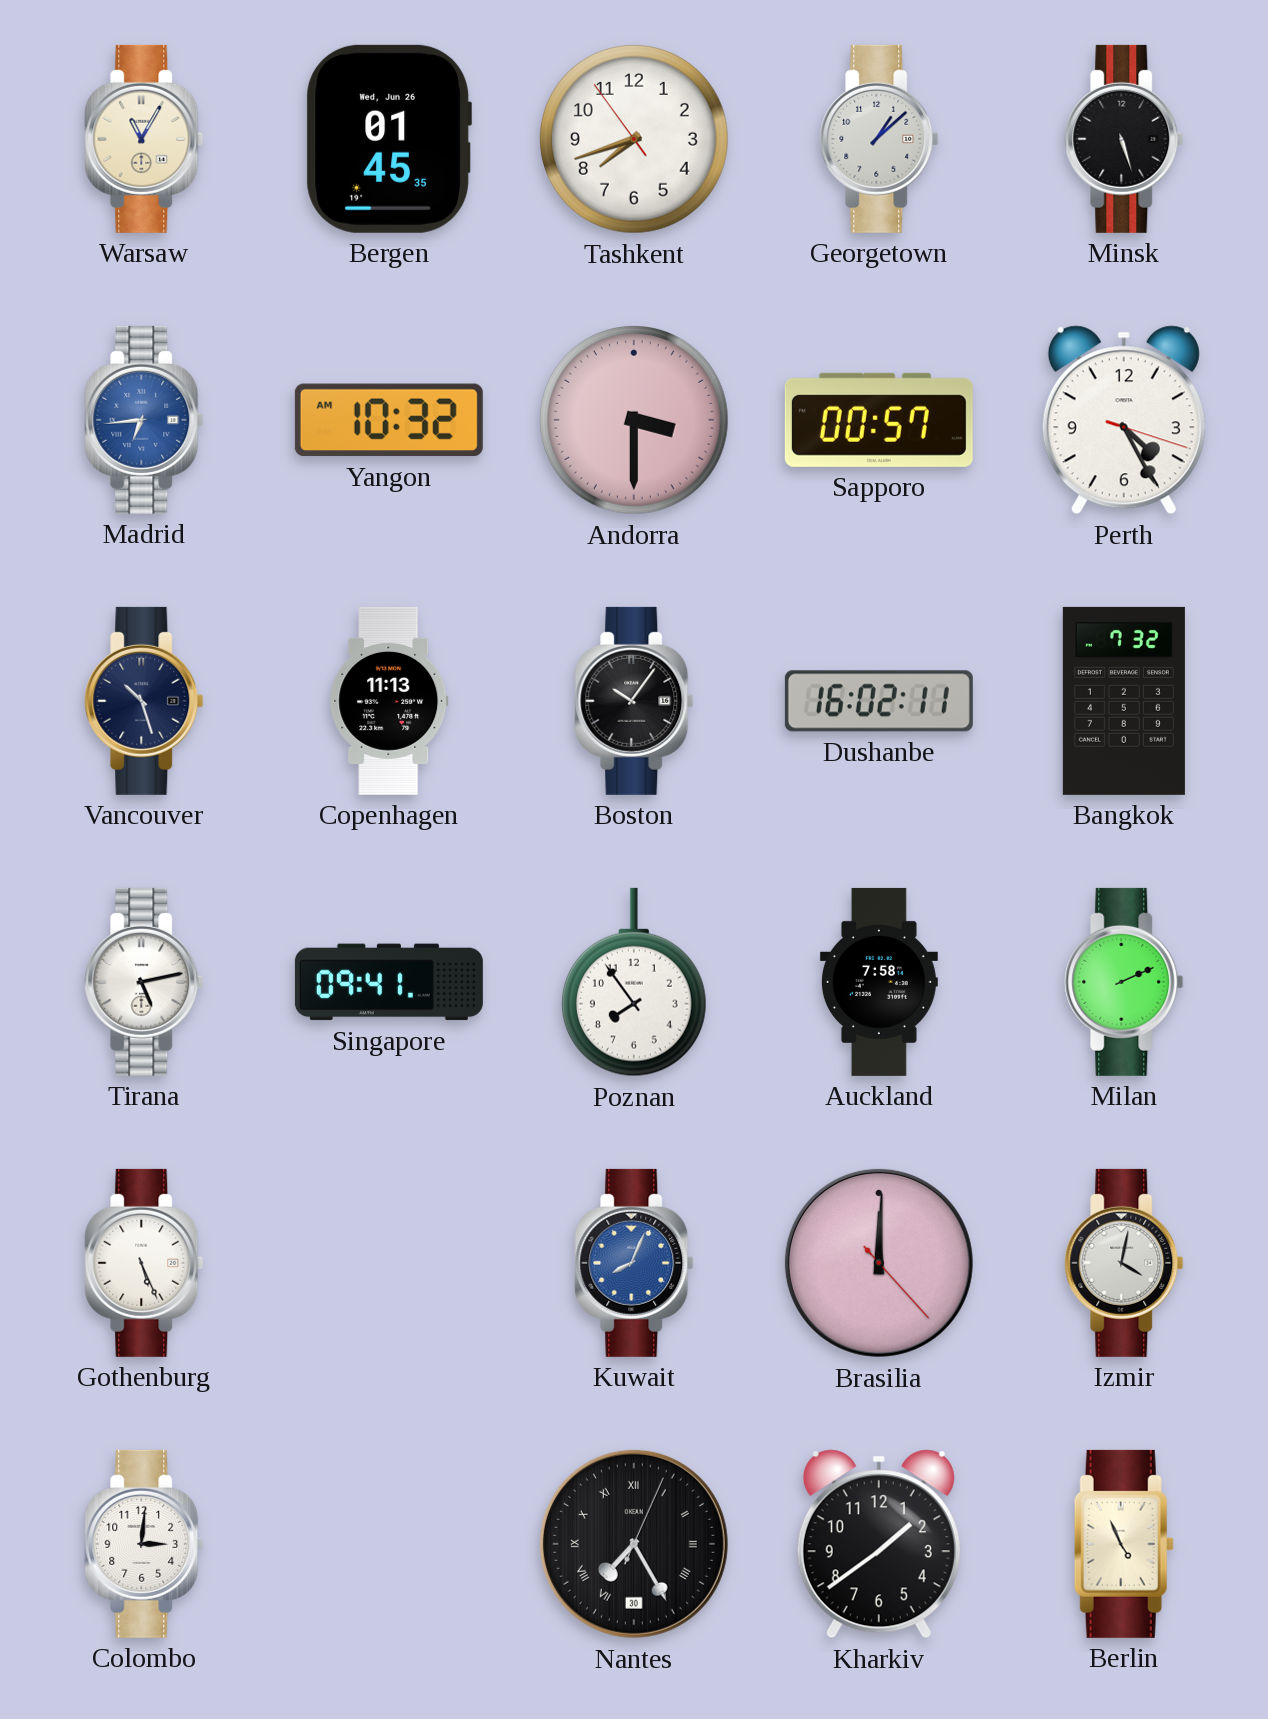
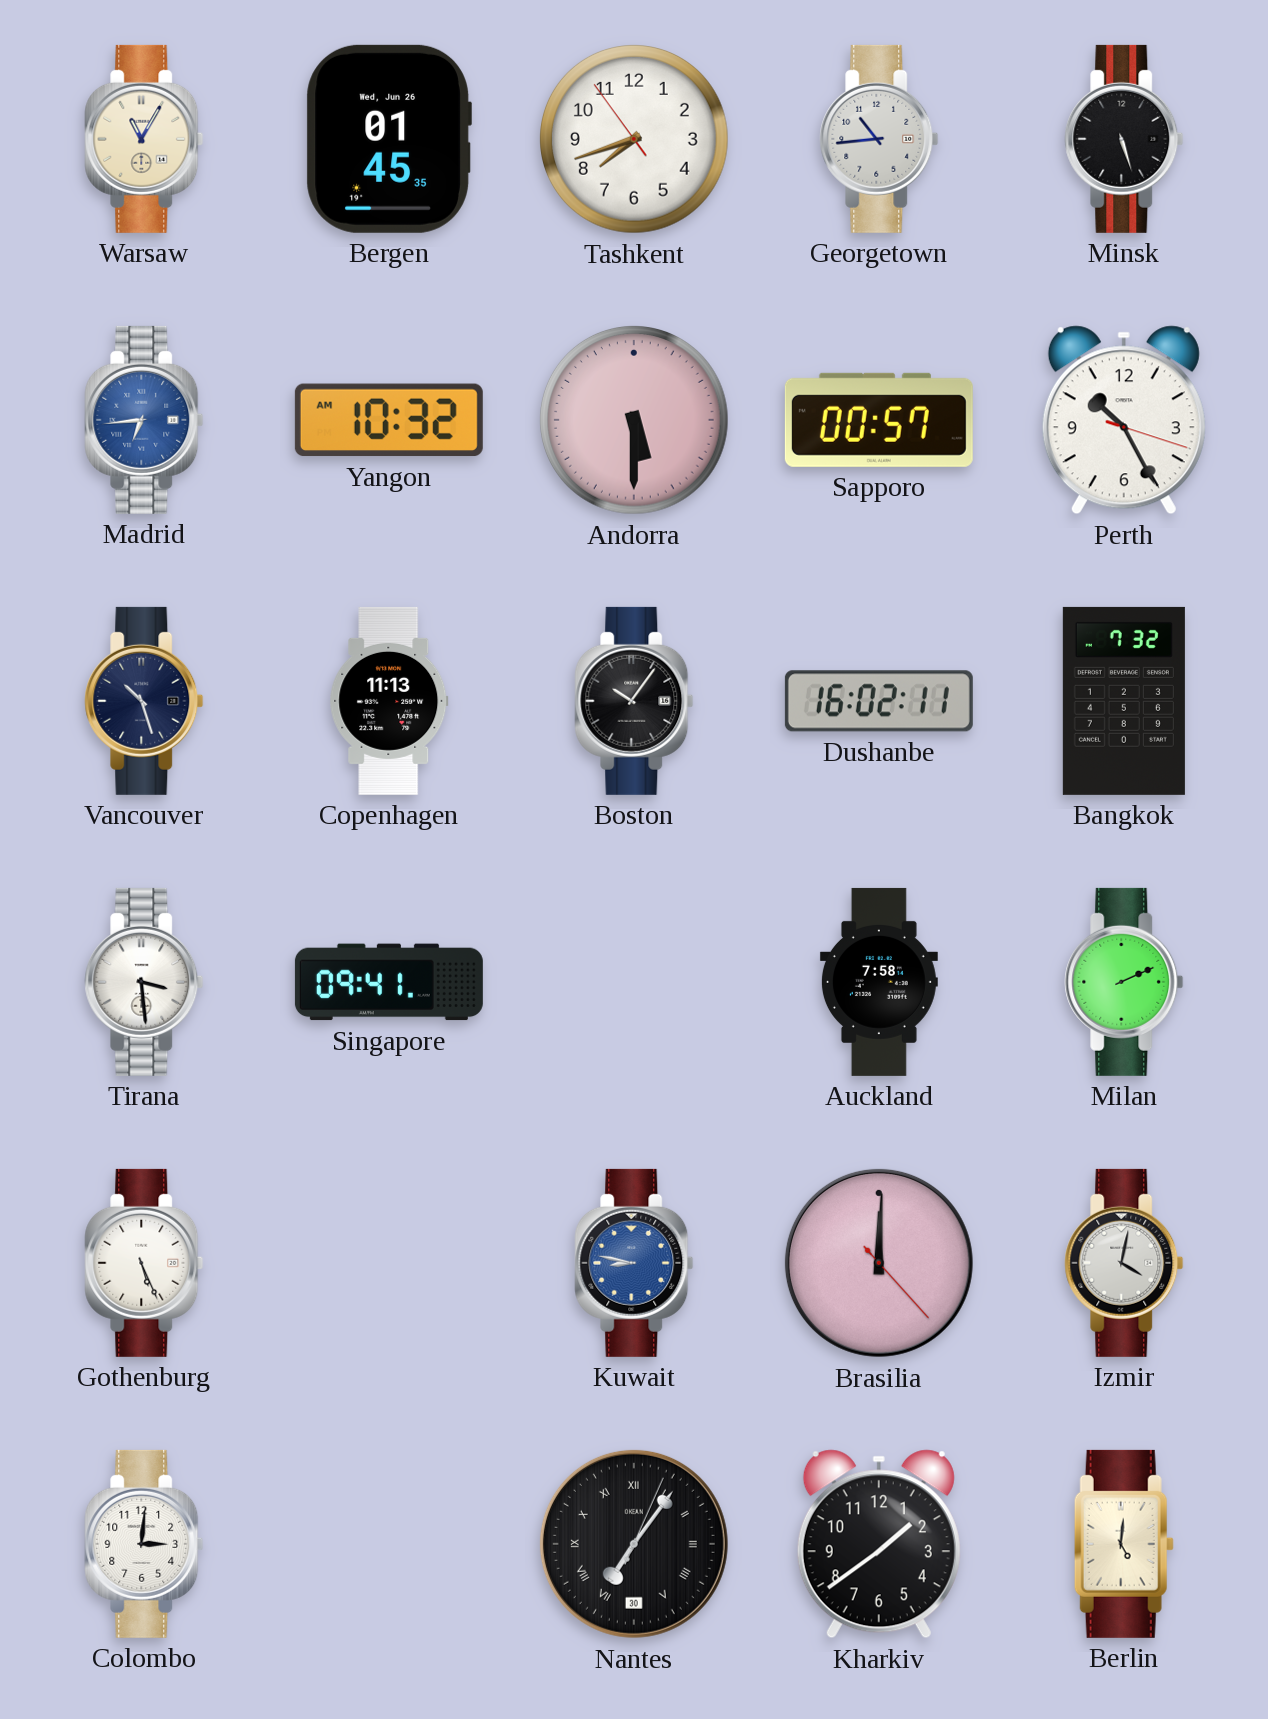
Georgetown: 1:08 -> 10:44
Andorra: 3:30 -> 5:30
Perth: 4:25 -> 10:25
Tirana: 5:13 -> 3:29
Poznan: 7:54 -> none
Kuwait: 8:04 -> 8:47
Nantes: 7:25 -> 7:06
Berlin: 4:56 -> 5:01
